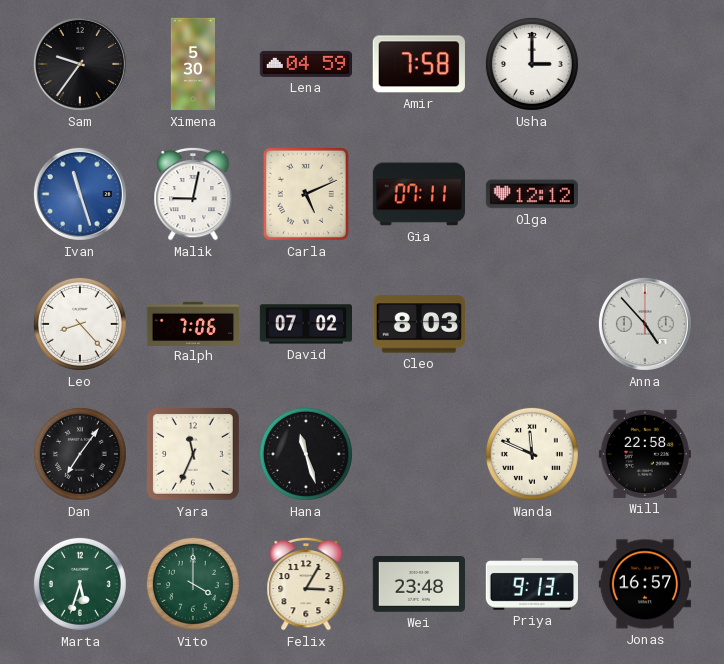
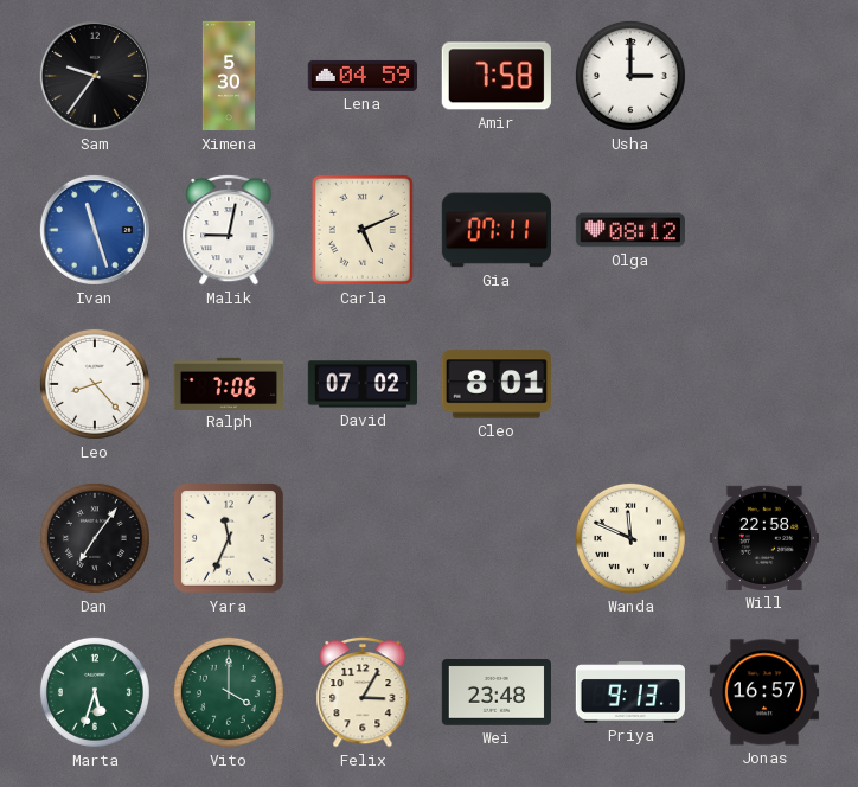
Olga: 12:12 -> 08:12
Cleo: 8:03 -> 8:01
Anna: 4:53 -> none
Hana: 11:27 -> none
